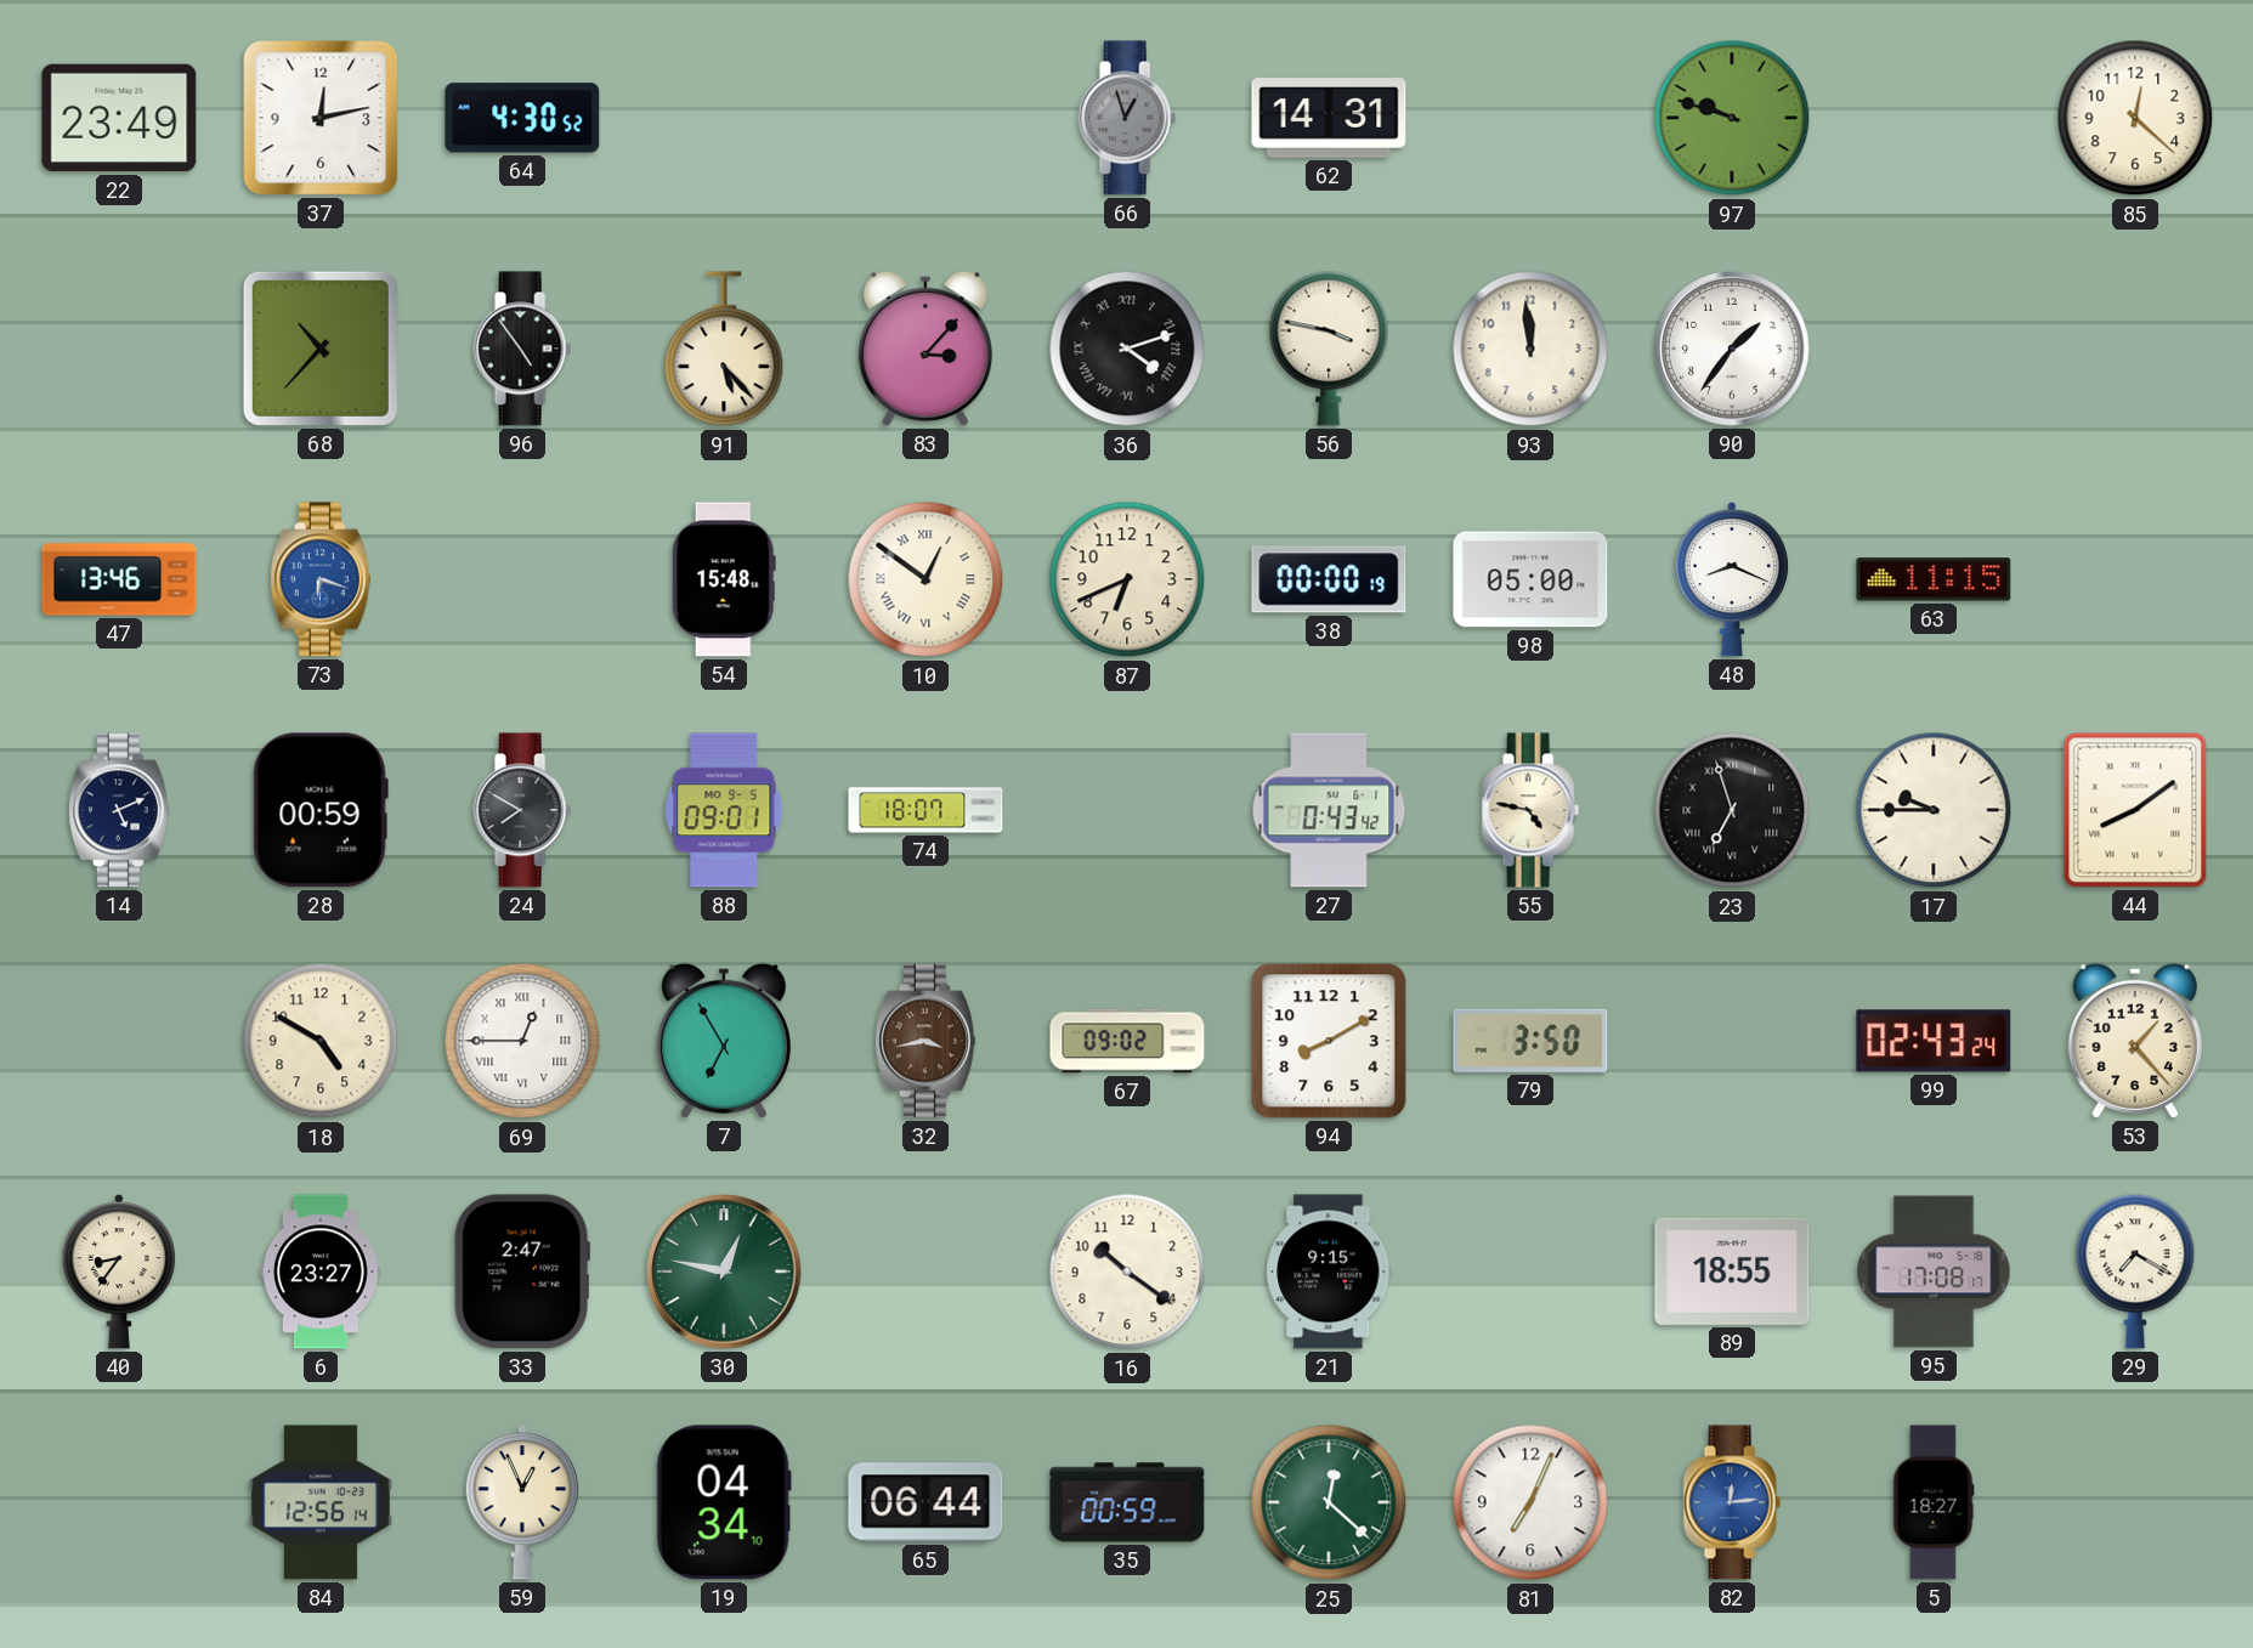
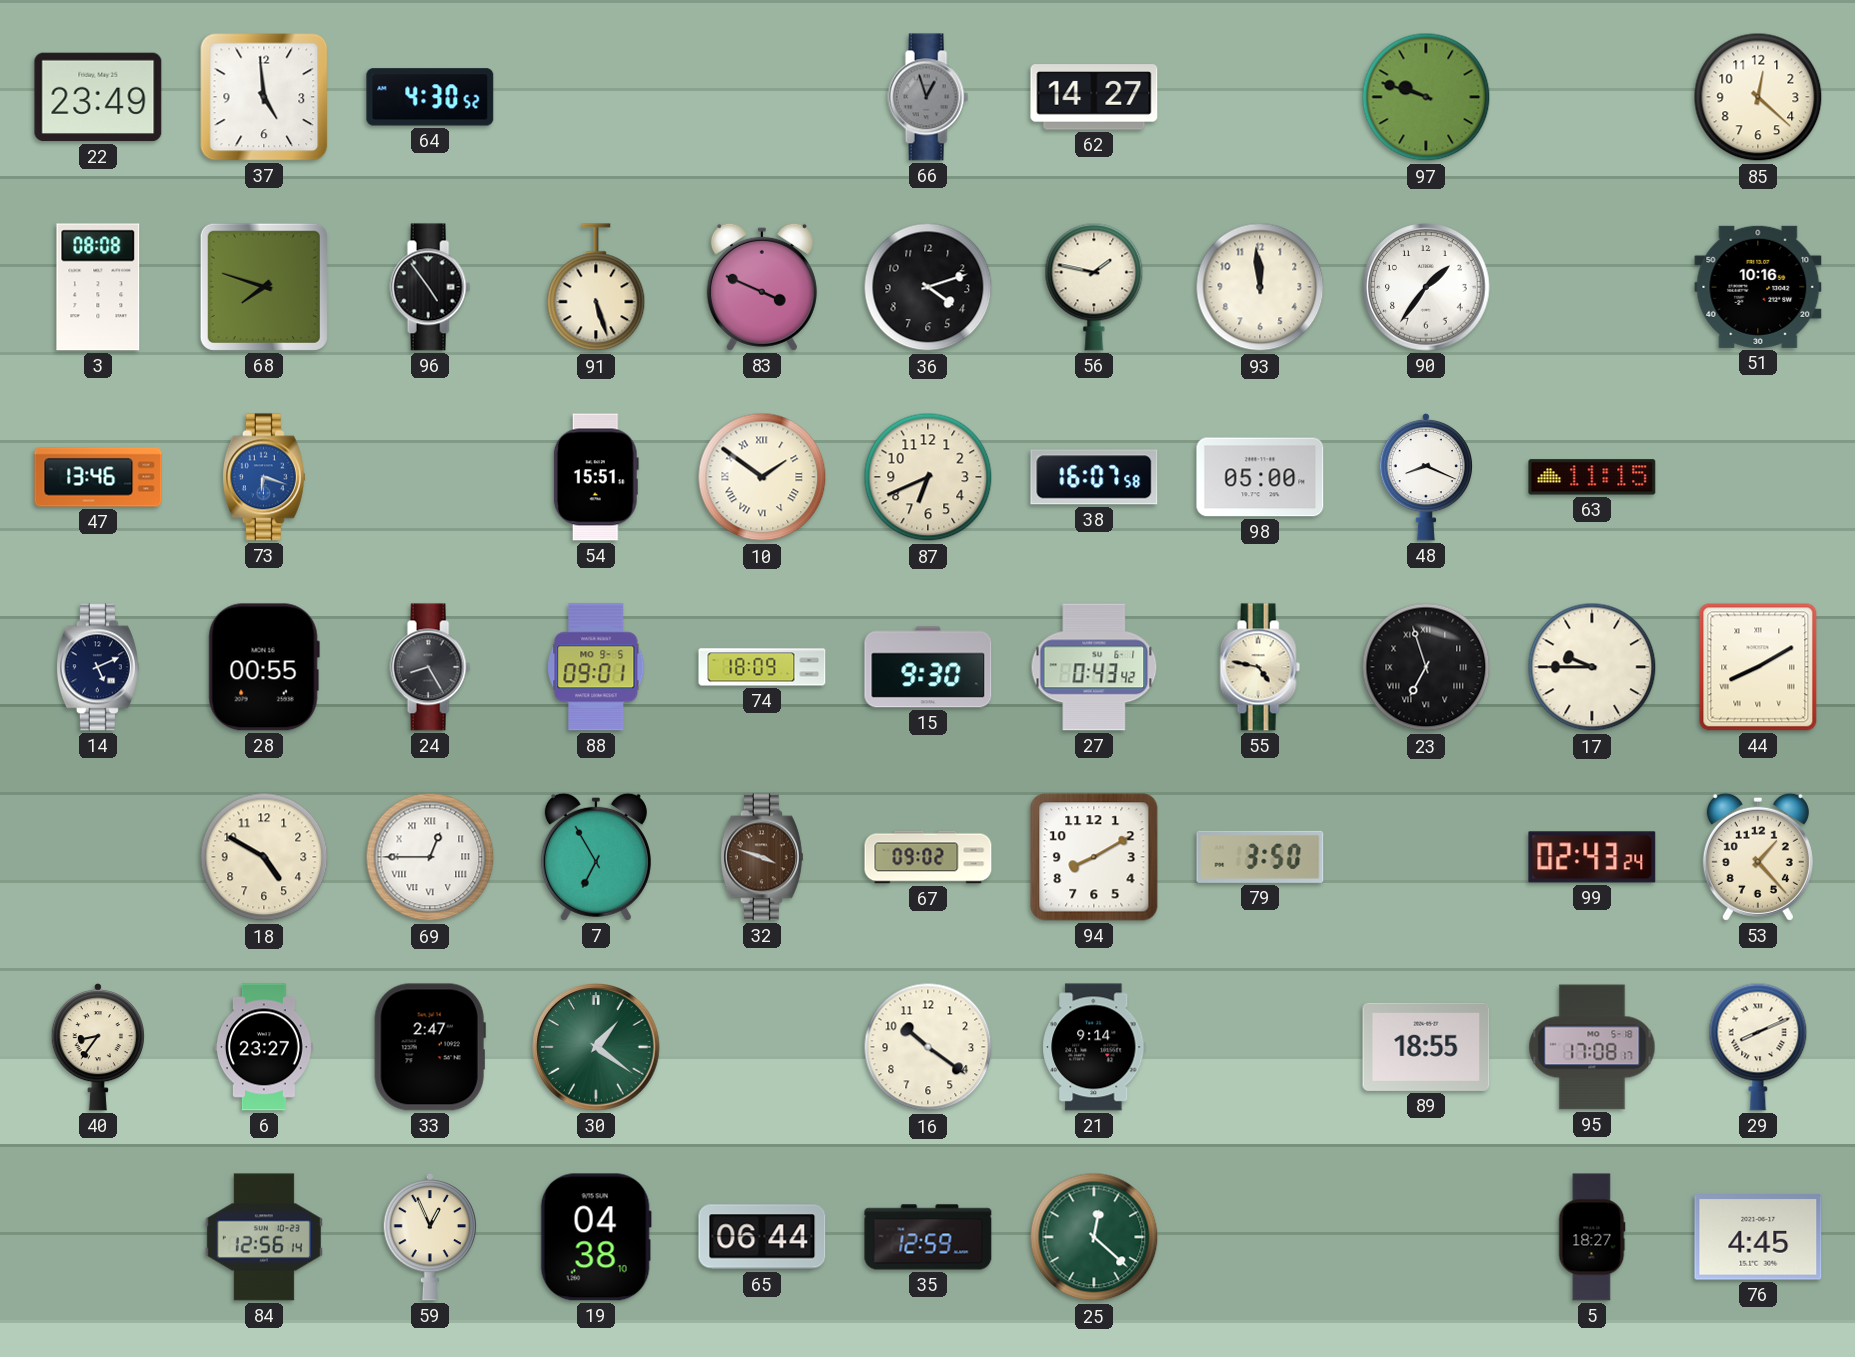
37: 12:13 -> 4:59
62: 14:31 -> 14:27
3: none -> 08:08
68: 10:37 -> 7:48
91: 5:23 -> 5:27
83: 3:07 -> 3:49
36 numerals: Roman -> Arabic
56: 3:47 -> 1:47
51: none -> 10:16
54: 15:48 -> 15:51
10: 12:51 -> 1:51
38: 00:00 -> 16:07
28: 00:59 -> 00:55
24: 7:50 -> 8:25
74: 18:07 -> 18:09
15: none -> 9:30
44: 8:09 -> 8:10
32: 3:43 -> 3:48
30: 12:47 -> 1:21
21: 9:15 -> 9:14
29: 7:20 -> 8:11
19: 04:34 -> 04:38
35: 00:59 -> 12:59
81: 7:04 -> none
82: 12:14 -> none
76: none -> 4:45
